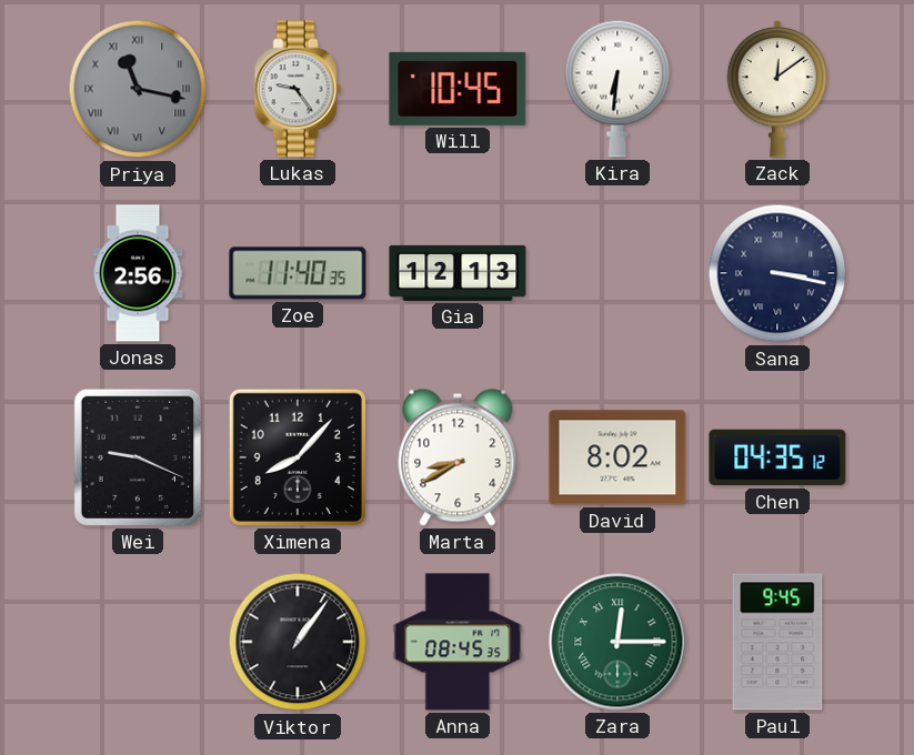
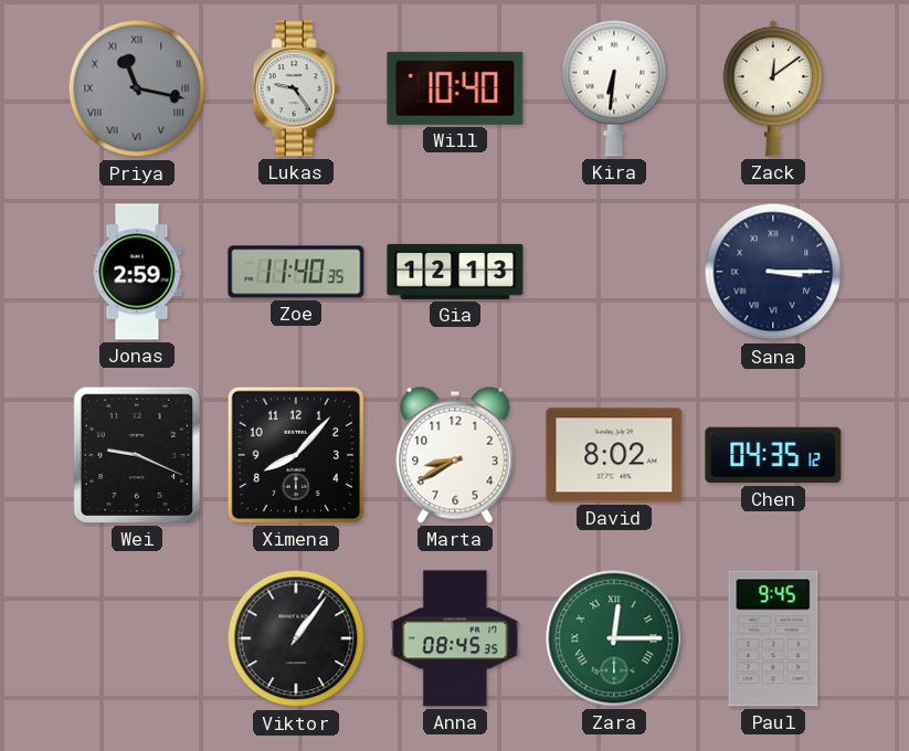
Will: 10:45 -> 10:40
Jonas: 2:56 -> 2:59
Sana: 3:17 -> 3:15
